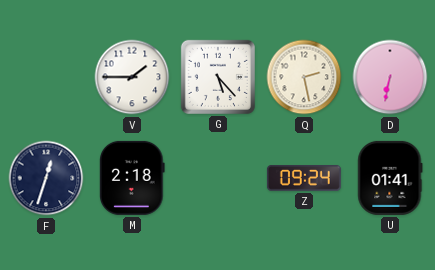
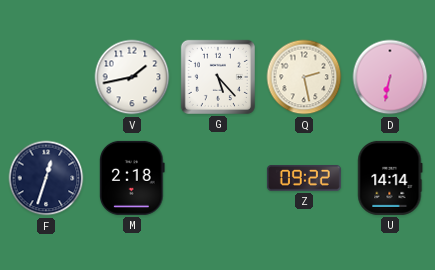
V: 1:45 -> 1:43
Z: 09:24 -> 09:22
U: 01:41 -> 14:14
